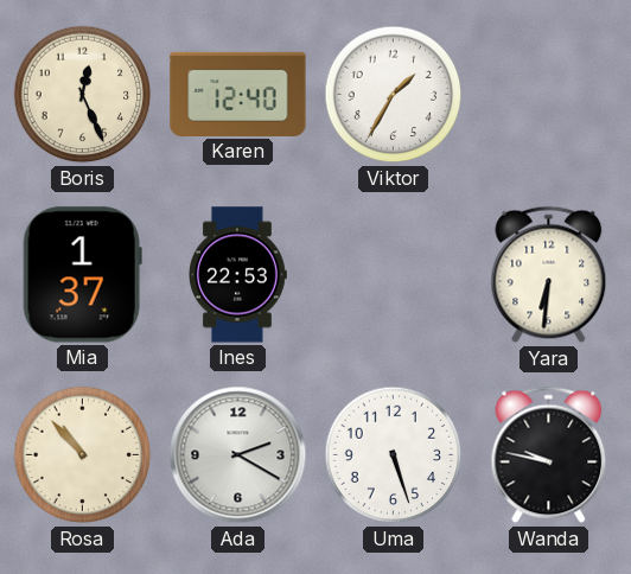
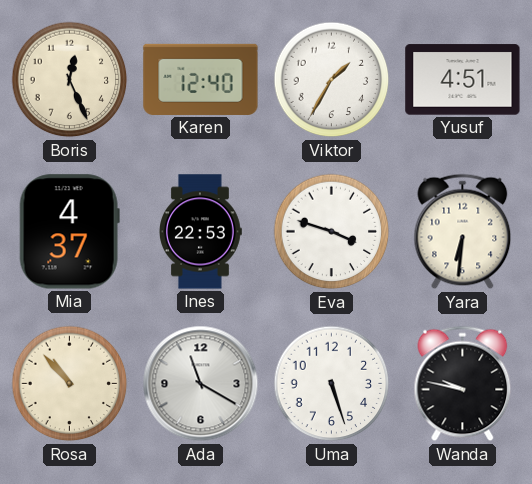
Yusuf: none -> 4:51
Mia: 1:37 -> 4:37
Eva: none -> 3:48
Ada: 2:20 -> 11:20
